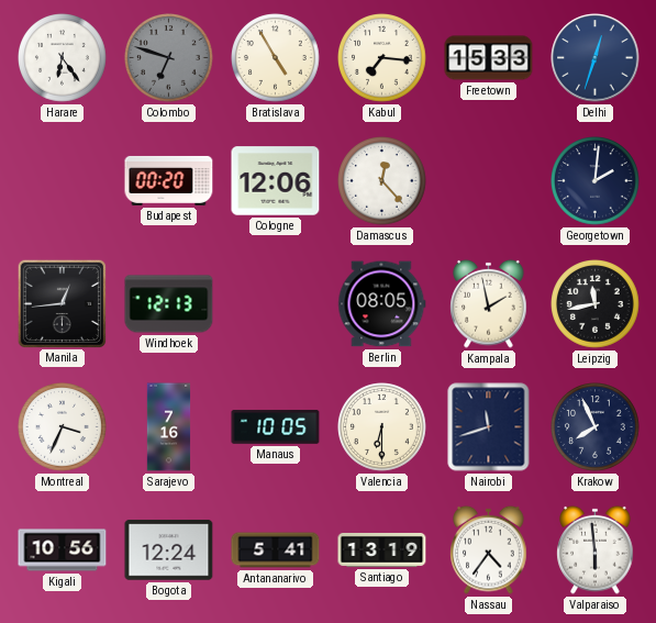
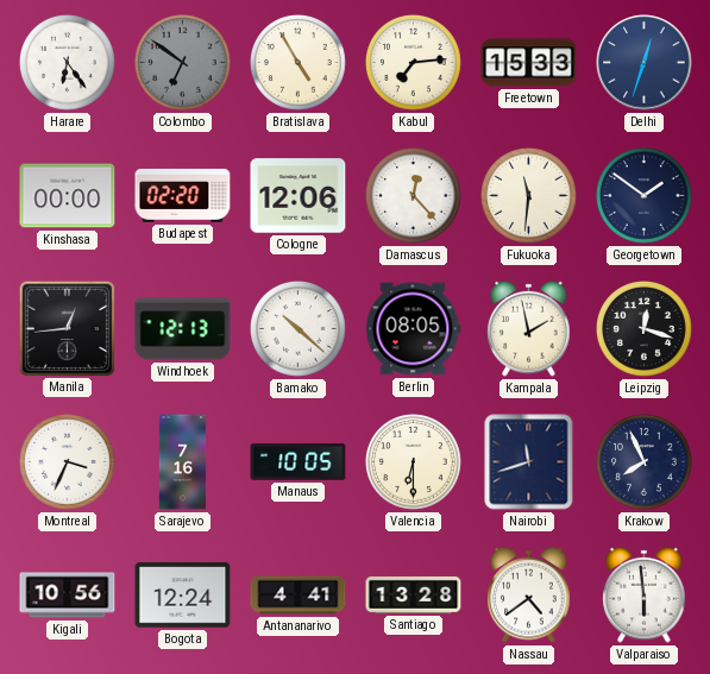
Colombo: 6:48 -> 6:51
Kabul: 7:16 -> 7:14
Kinshasa: none -> 00:00
Budapest: 00:20 -> 02:20
Fukuoka: none -> 11:31
Georgetown: 2:01 -> 1:51
Bamako: none -> 10:22
Leipzig: 11:43 -> 12:18
Antananarivo: 5:41 -> 4:41
Santiago: 13:19 -> 13:28
Nassau: 4:36 -> 4:39
